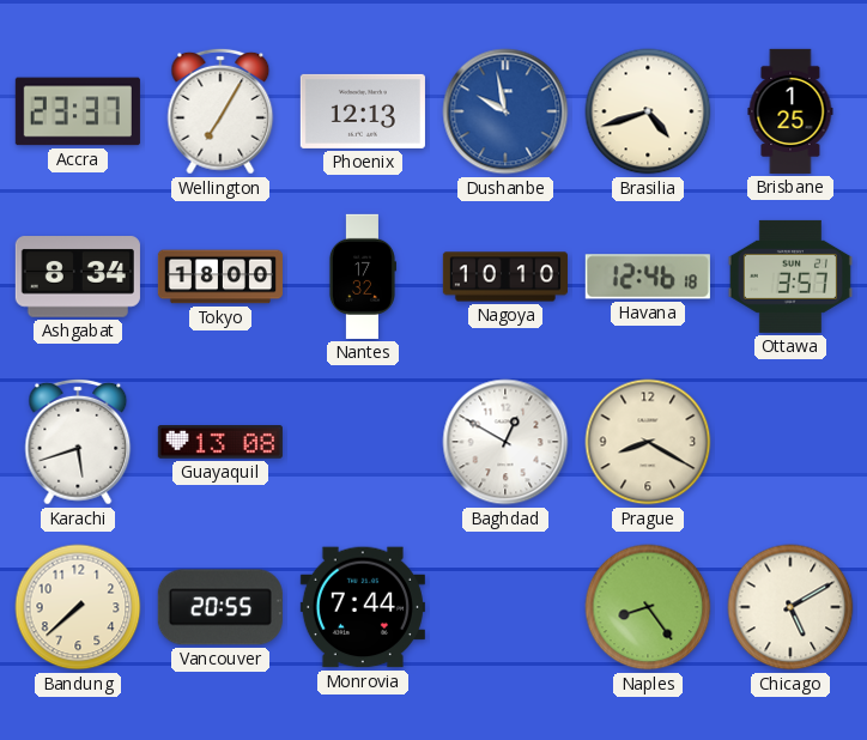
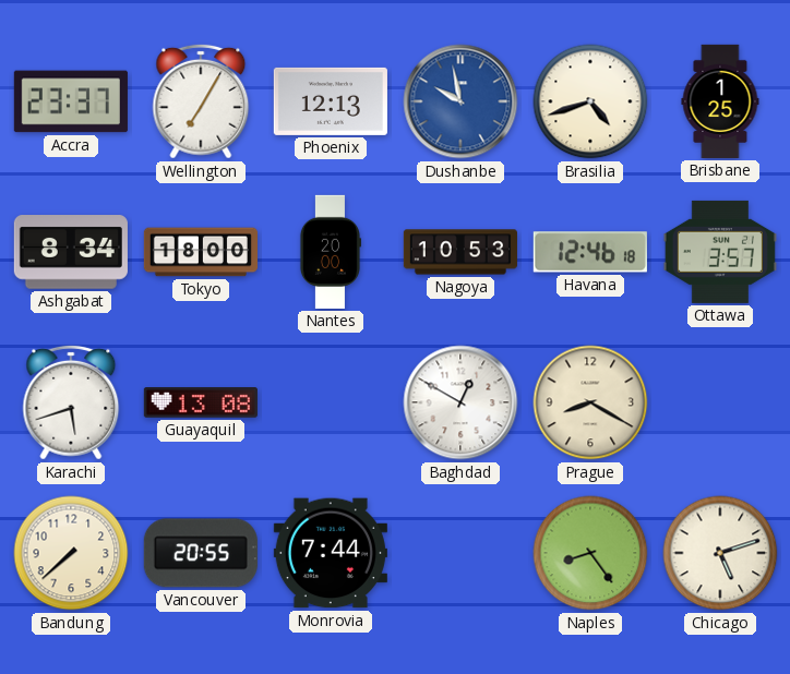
Nantes: 17:32 -> 20:00
Nagoya: 10:10 -> 10:53
Chicago: 5:10 -> 5:12
